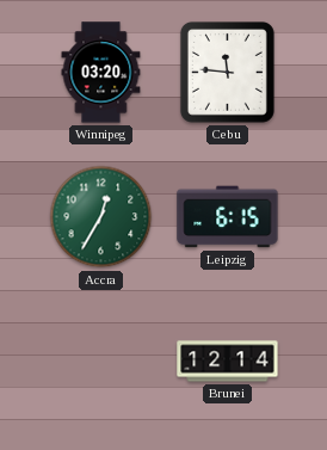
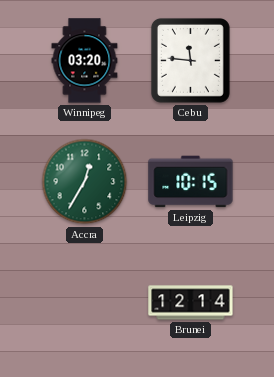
Leipzig: 6:15 -> 10:15
